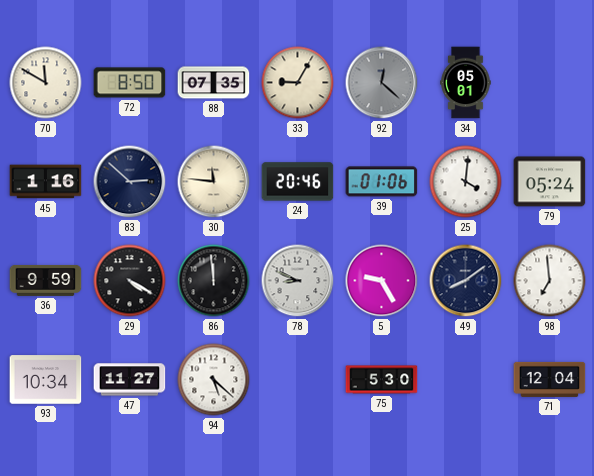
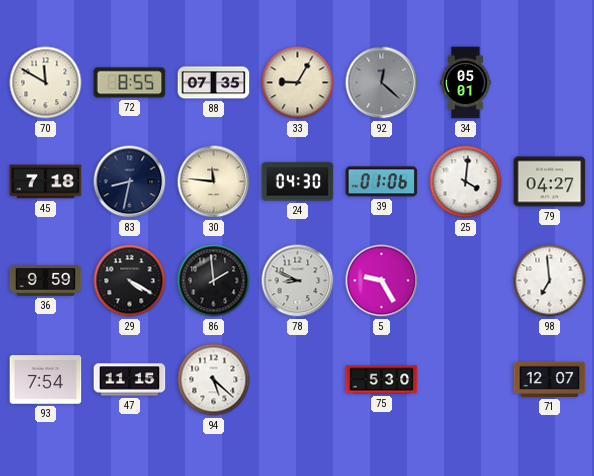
72: 8:50 -> 8:55
45: 1:16 -> 7:18
83: 2:52 -> 8:32
24: 20:46 -> 04:30
79: 05:24 -> 04:27
86: 11:59 -> 1:59
49: 8:09 -> none
93: 10:34 -> 7:54
47: 11:27 -> 11:15
71: 12:04 -> 12:07
